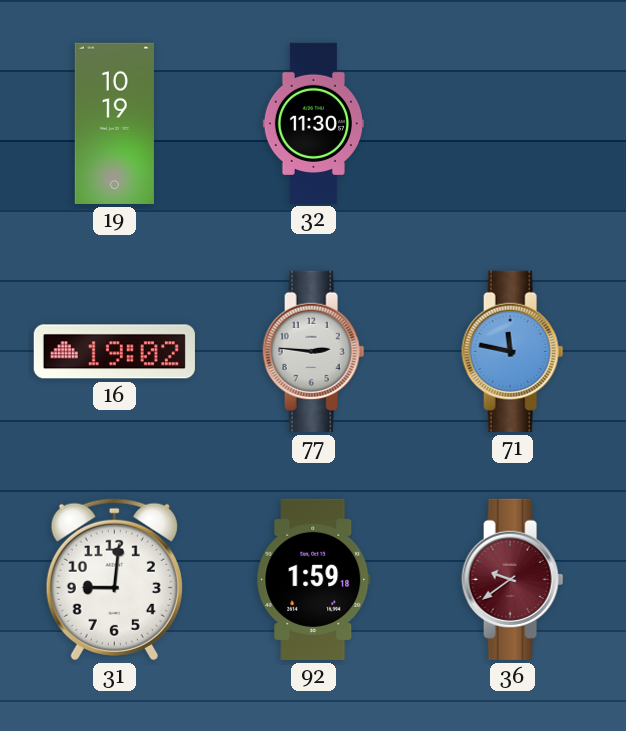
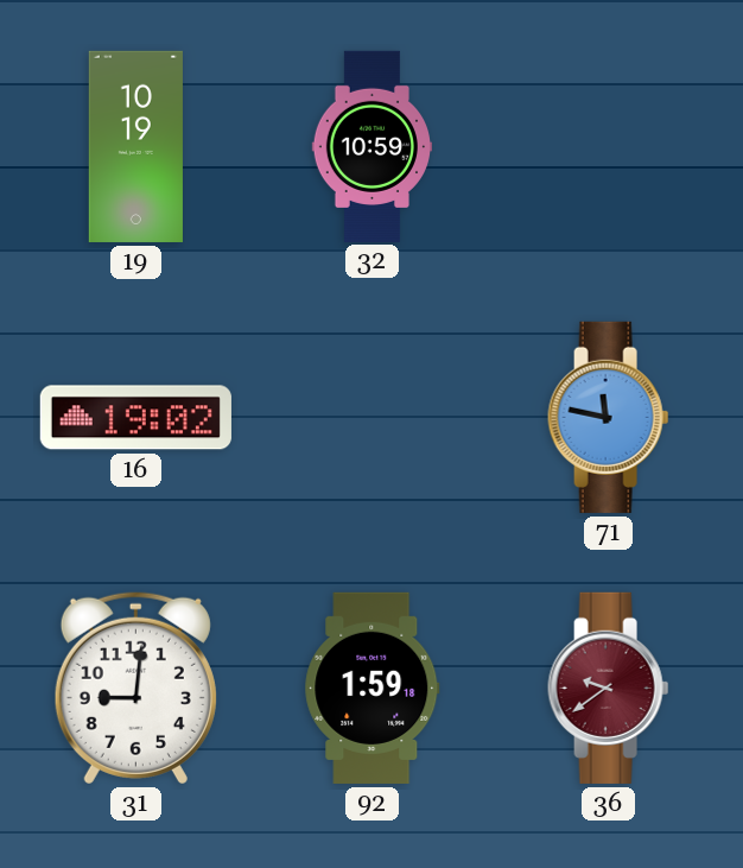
32: 11:30 -> 10:59
77: 2:46 -> none
